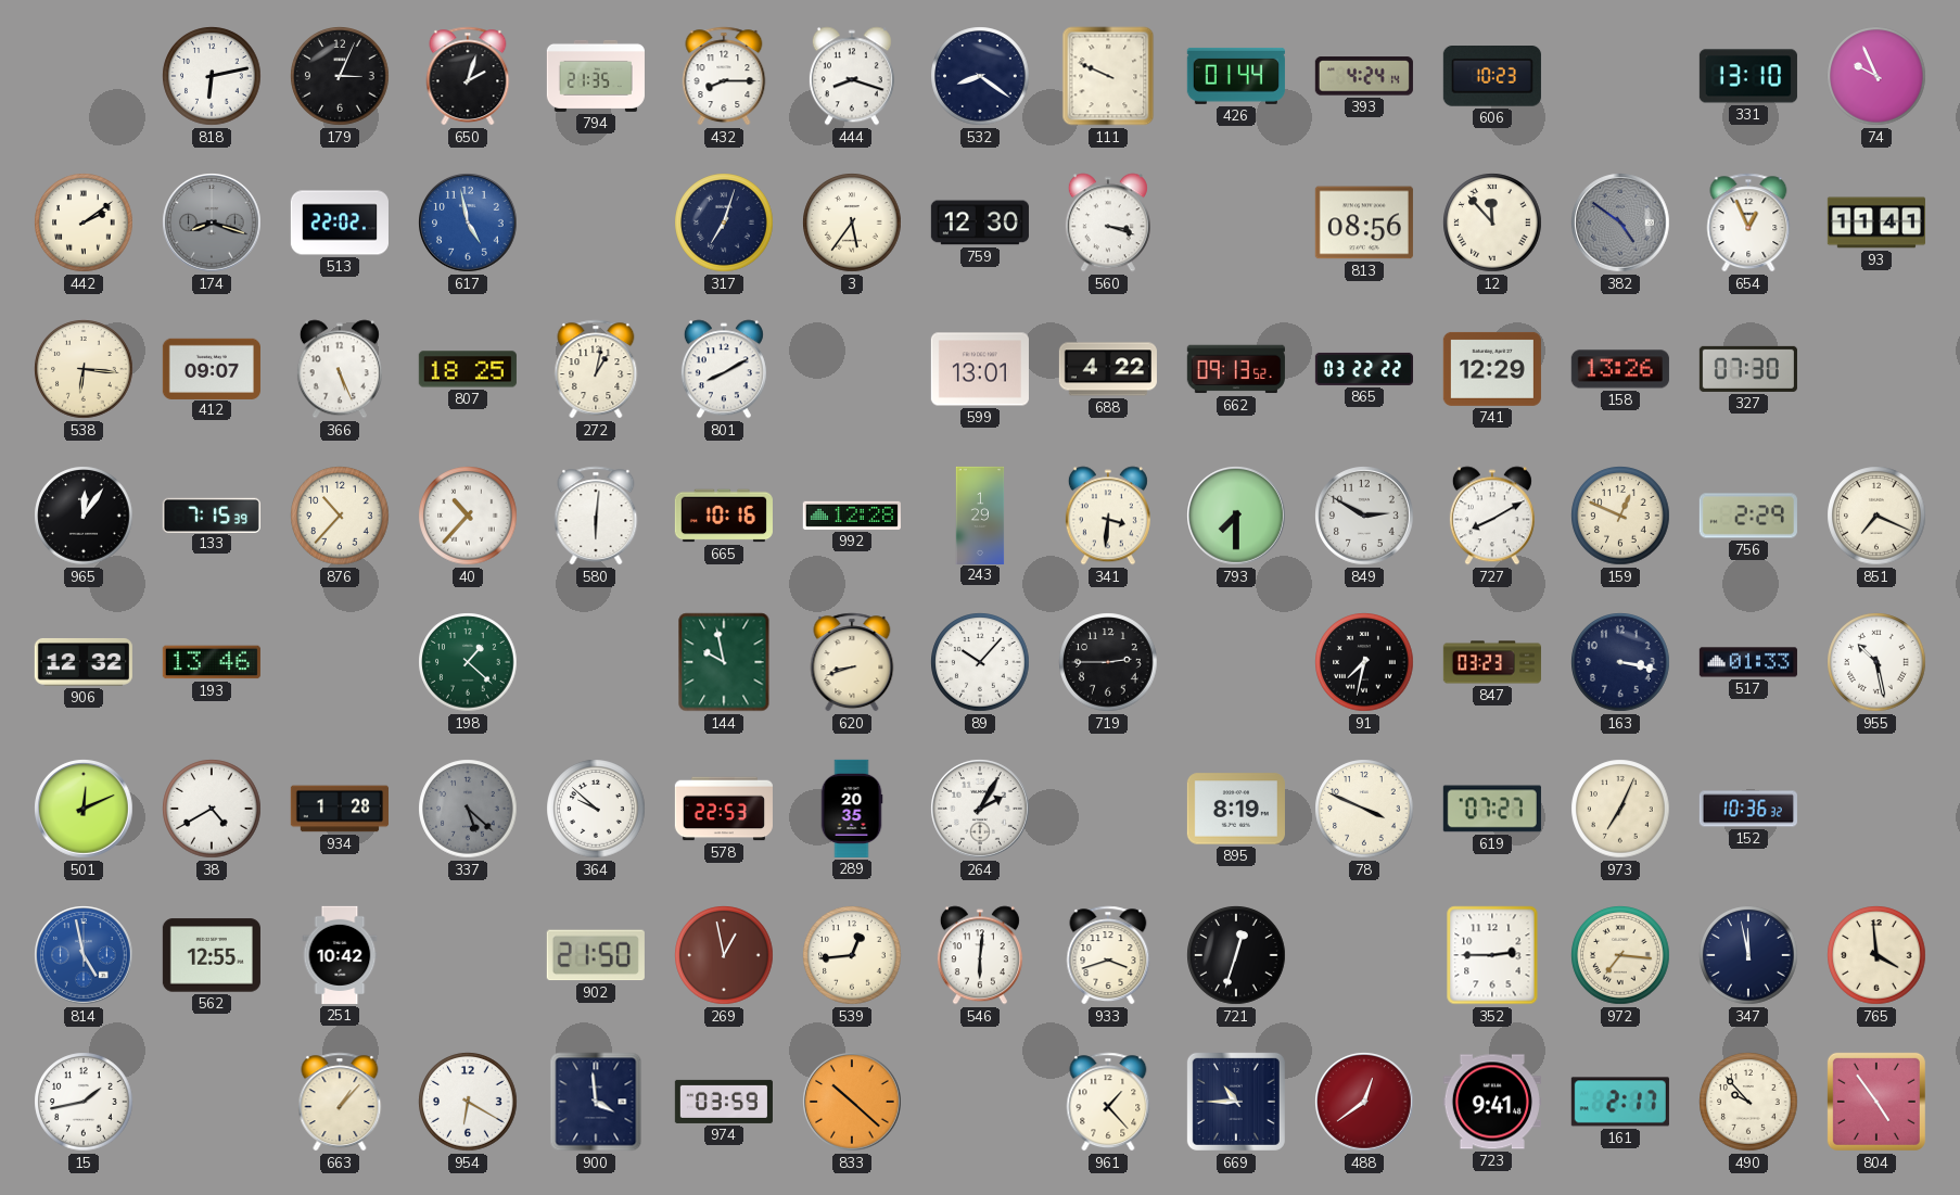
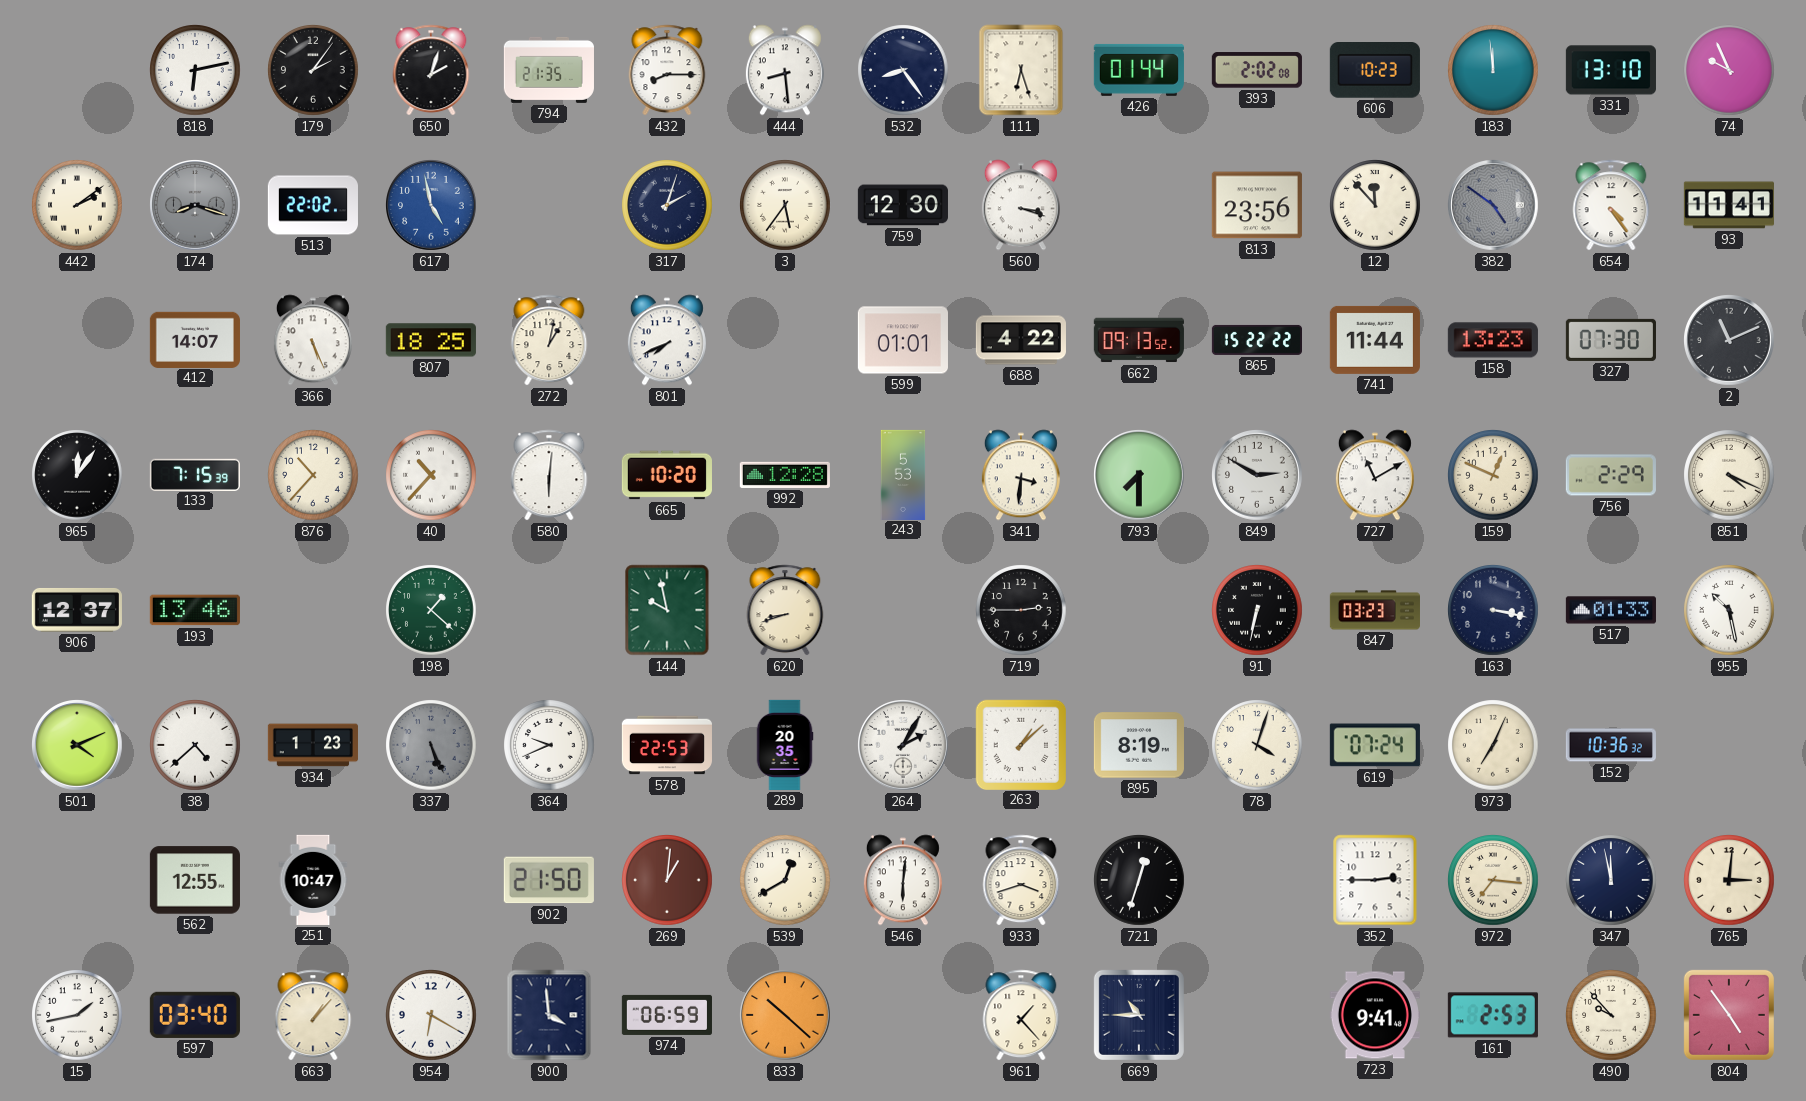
179: 3:04 -> 2:06
444: 8:18 -> 8:29
532: 8:21 -> 8:24
111: 9:49 -> 6:27
393: 4:24 -> 2:02
183: none -> 11:59
317: 7:03 -> 2:03
813: 08:56 -> 23:56
654: 12:56 -> 4:24
538: 6:16 -> none
412: 09:07 -> 14:07
801: 8:10 -> 7:41
599: 13:01 -> 01:01
865: 03:22 -> 15:22
741: 12:29 -> 11:44
158: 13:26 -> 13:23
2: none -> 11:11
665: 10:16 -> 10:20
243: 1:29 -> 5:53
727: 8:10 -> 11:10
851: 7:19 -> 4:19
906: 12:32 -> 12:37
89: 10:07 -> none
91: 7:32 -> 6:32
501: 12:11 -> 4:11
38: 4:40 -> 4:38
934: 1:28 -> 1:23
337: 5:22 -> 5:26
364: 9:52 -> 9:41
263: none -> 1:08
78: 3:49 -> 4:03
619: 07:27 -> 07:24
814: 4:58 -> none
251: 10:42 -> 10:47
269: 12:58 -> 1:01
539: 12:44 -> 12:40
765: 3:59 -> 3:01
597: none -> 03:40
974: 03:59 -> 06:59
488: 12:39 -> none
161: 2:17 -> 2:53
